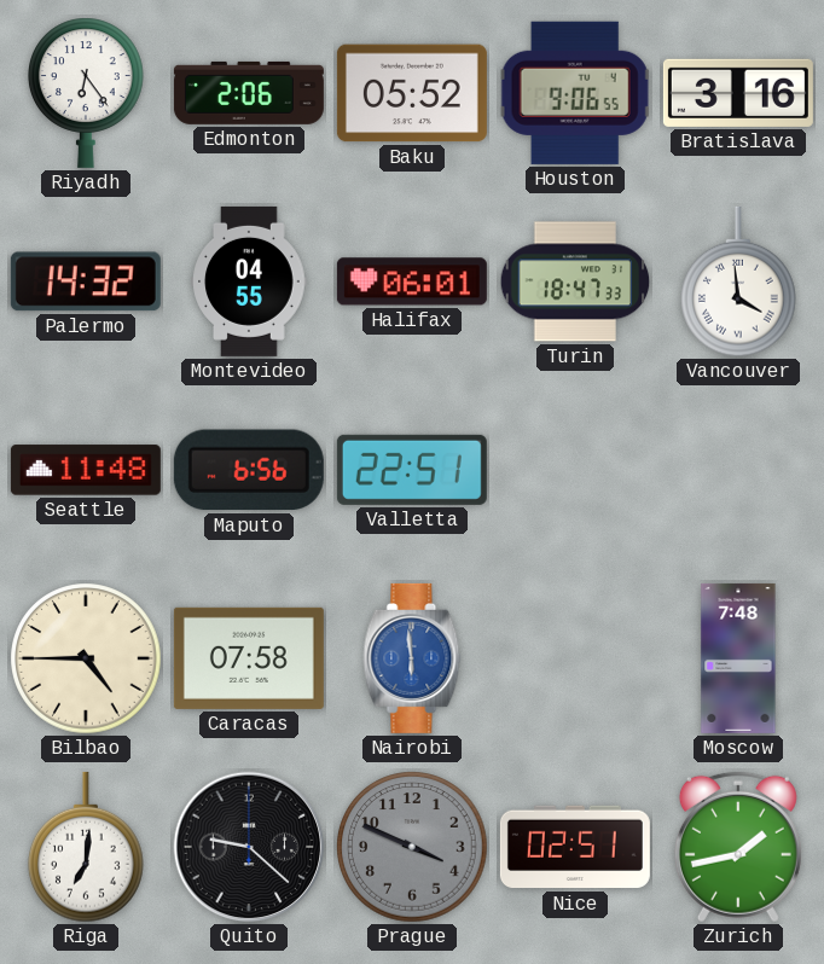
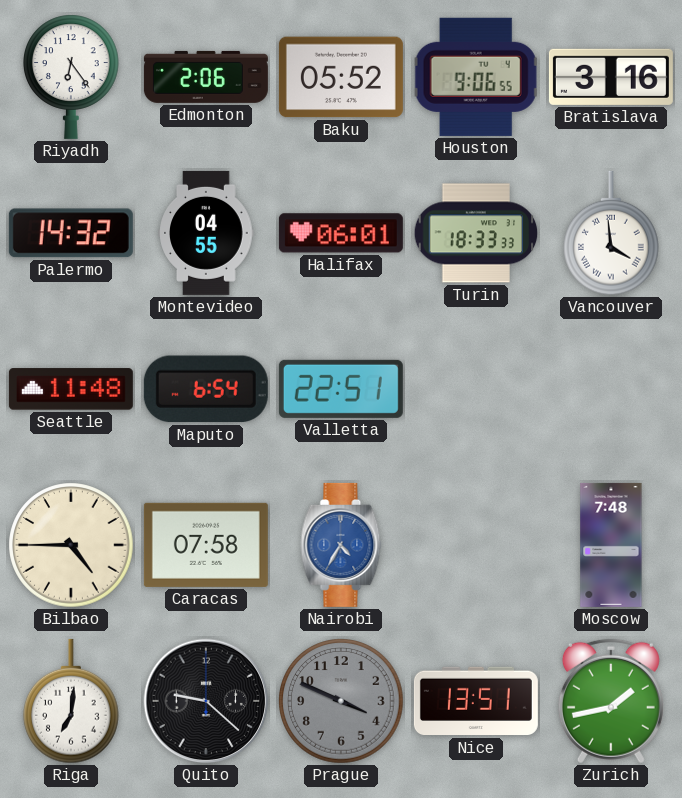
Turin: 18:47 -> 18:33
Maputo: 6:56 -> 6:54
Nairobi: 5:59 -> 4:35
Nice: 02:51 -> 13:51
